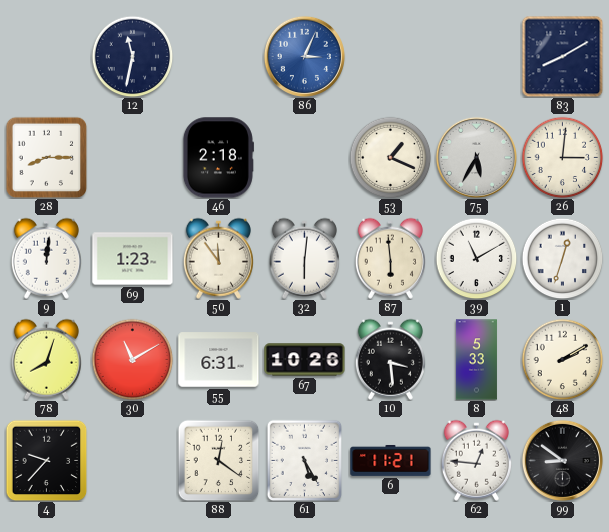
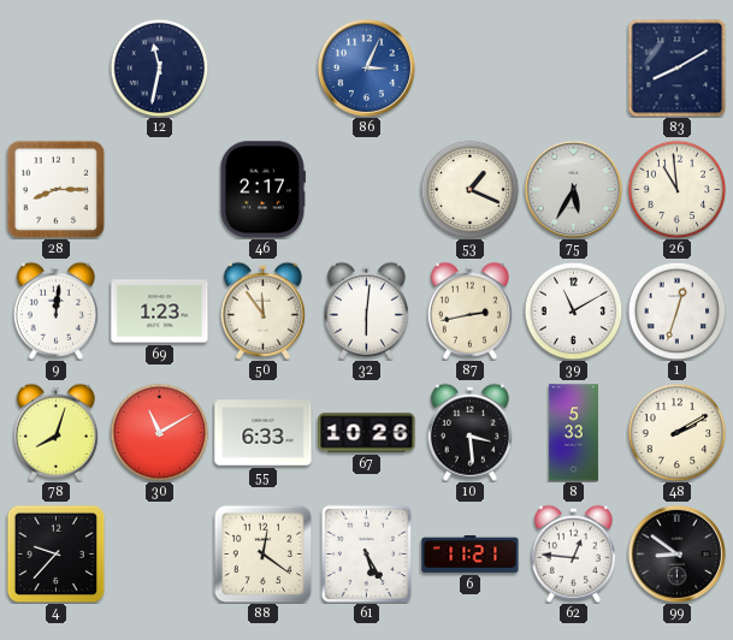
46: 2:18 -> 2:17
26: 3:01 -> 10:59
87: 5:59 -> 2:43
55: 6:31 -> 6:33
